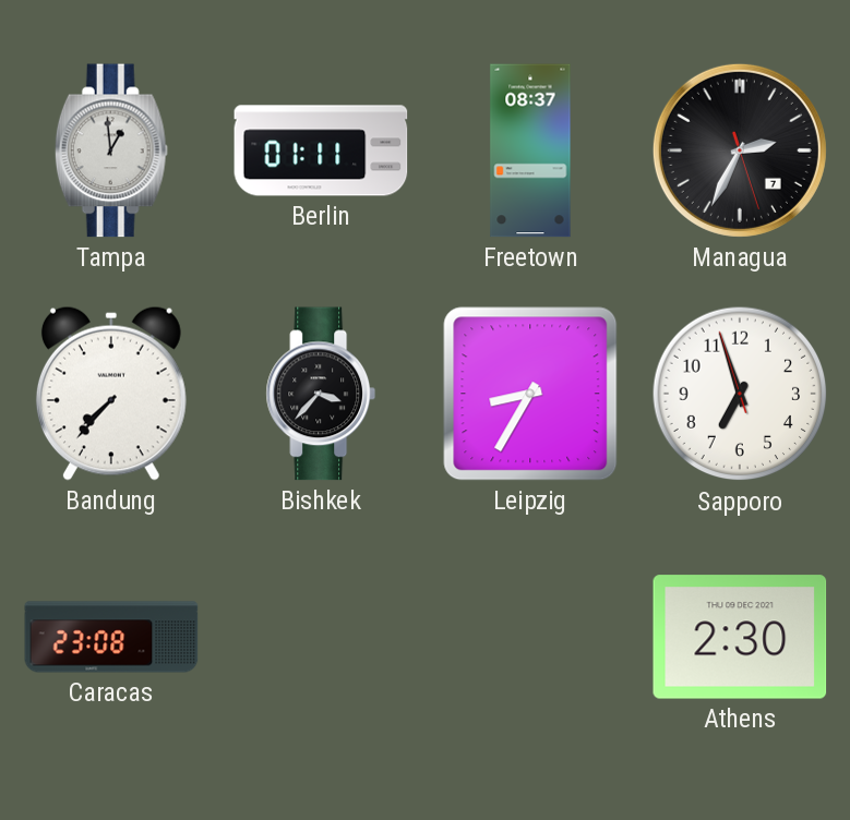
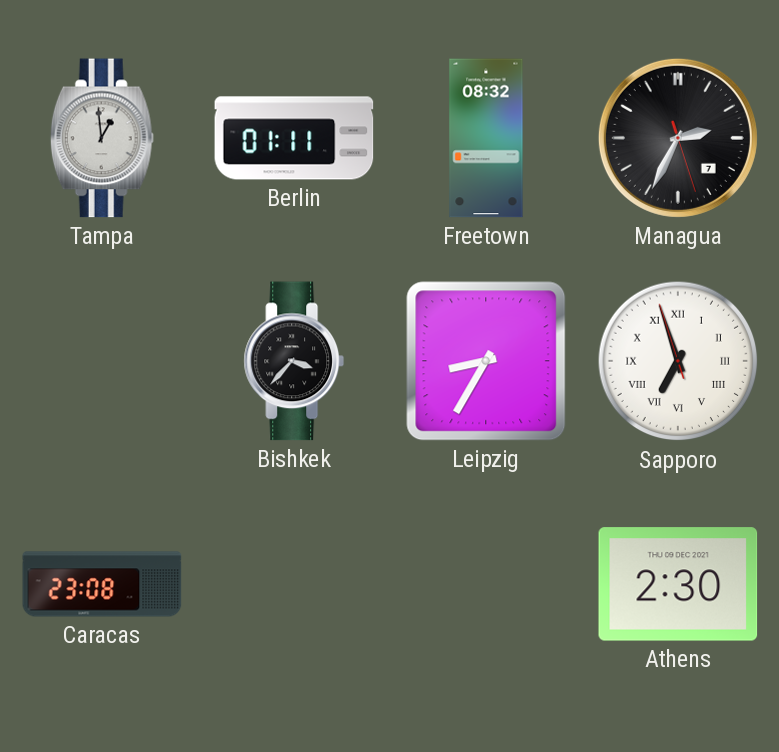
Freetown: 08:37 -> 08:32
Bandung: 7:37 -> none
Sapporo numerals: Arabic -> Roman
